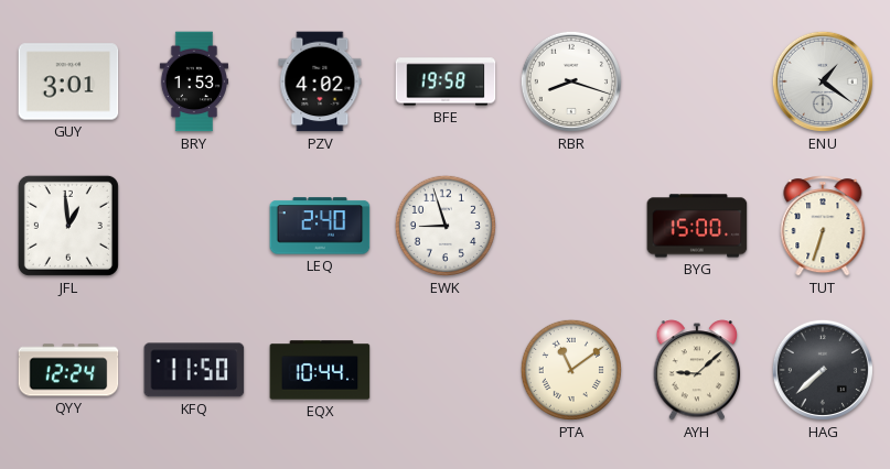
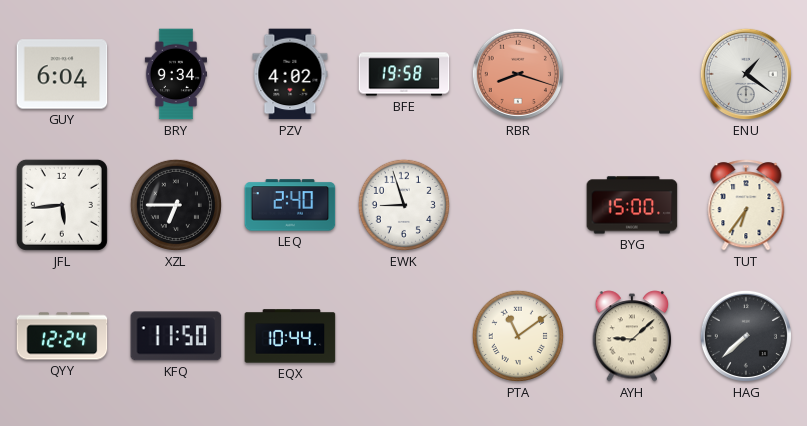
GUY: 3:01 -> 6:04
BRY: 1:53 -> 9:34
RBR dial: white -> salmon
JFL: 12:59 -> 5:44
XZL: none -> 6:45
TUT: 6:33 -> 6:36
